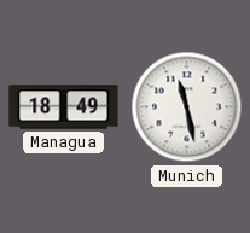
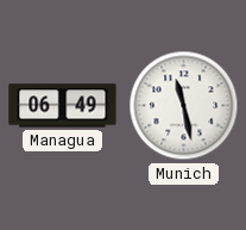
Managua: 18:49 -> 06:49
